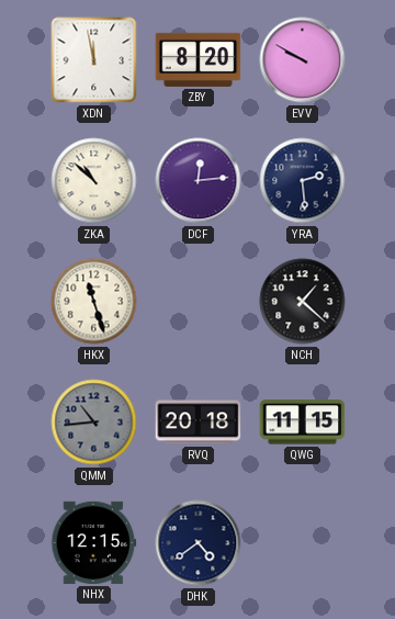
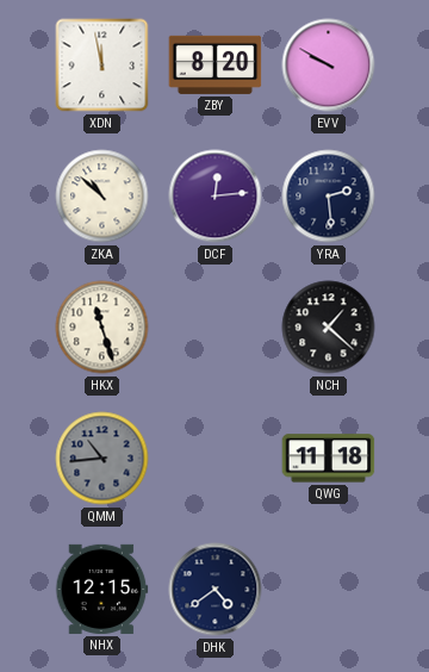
RVQ: 20:18 -> none
QWG: 11:15 -> 11:18
